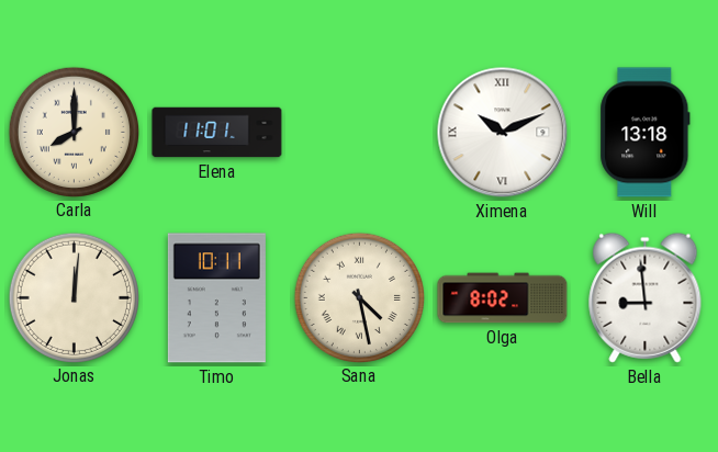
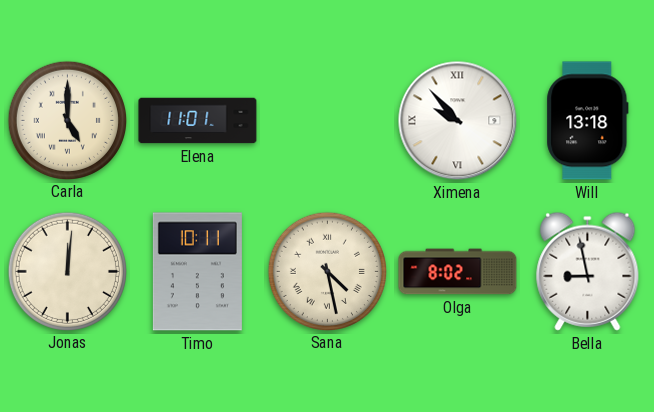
Carla: 8:00 -> 5:00
Ximena: 10:11 -> 9:53
Bella: 8:59 -> 8:58
